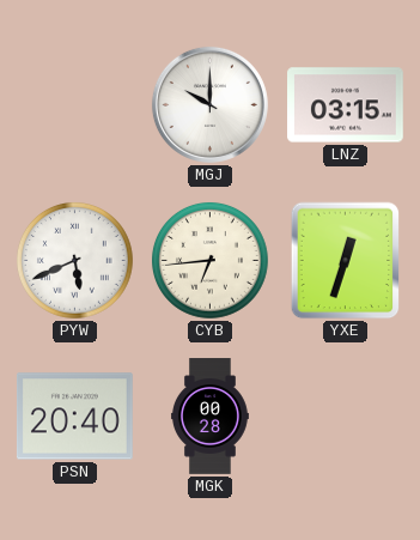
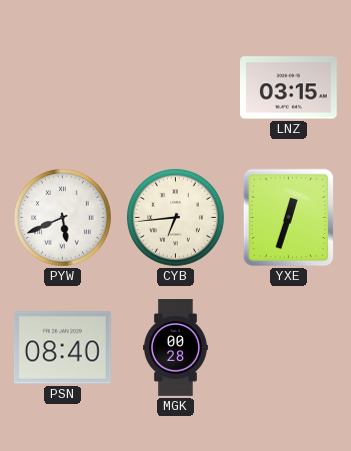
MGJ: 10:00 -> none
PSN: 20:40 -> 08:40
